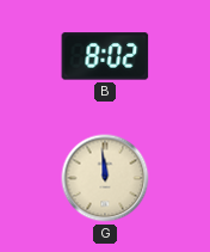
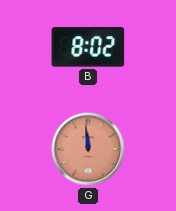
G dial: cream -> salmon
